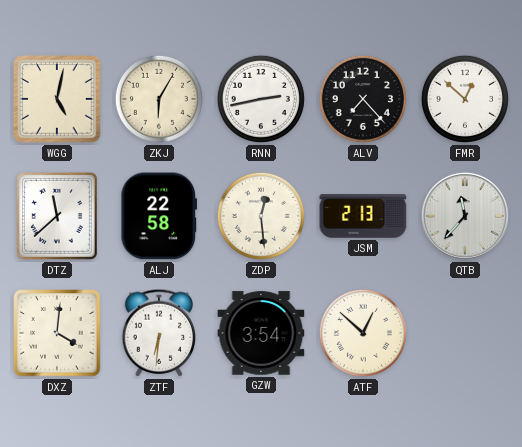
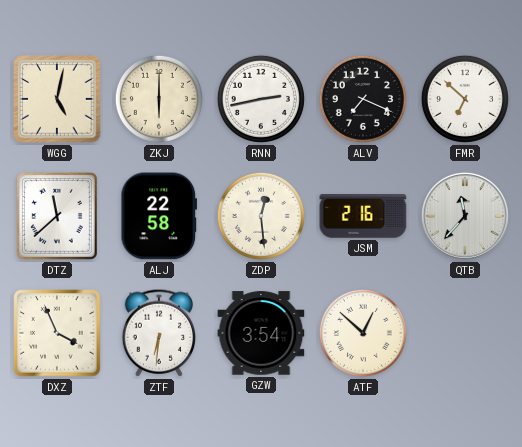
ZKJ: 6:05 -> 6:00
ALV: 7:23 -> 7:19
FMR: 12:52 -> 6:52
JSM: 2:13 -> 2:16
DXZ: 4:01 -> 3:56
